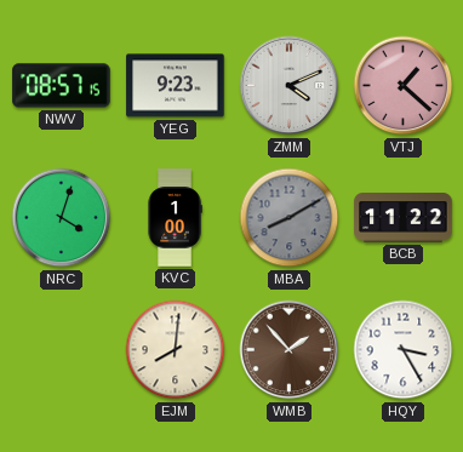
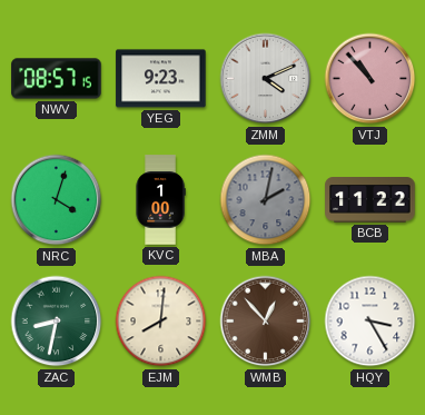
VTJ: 1:22 -> 10:53
MBA: 8:10 -> 2:02
ZAC: none -> 8:32
WMB: 1:53 -> 12:53
